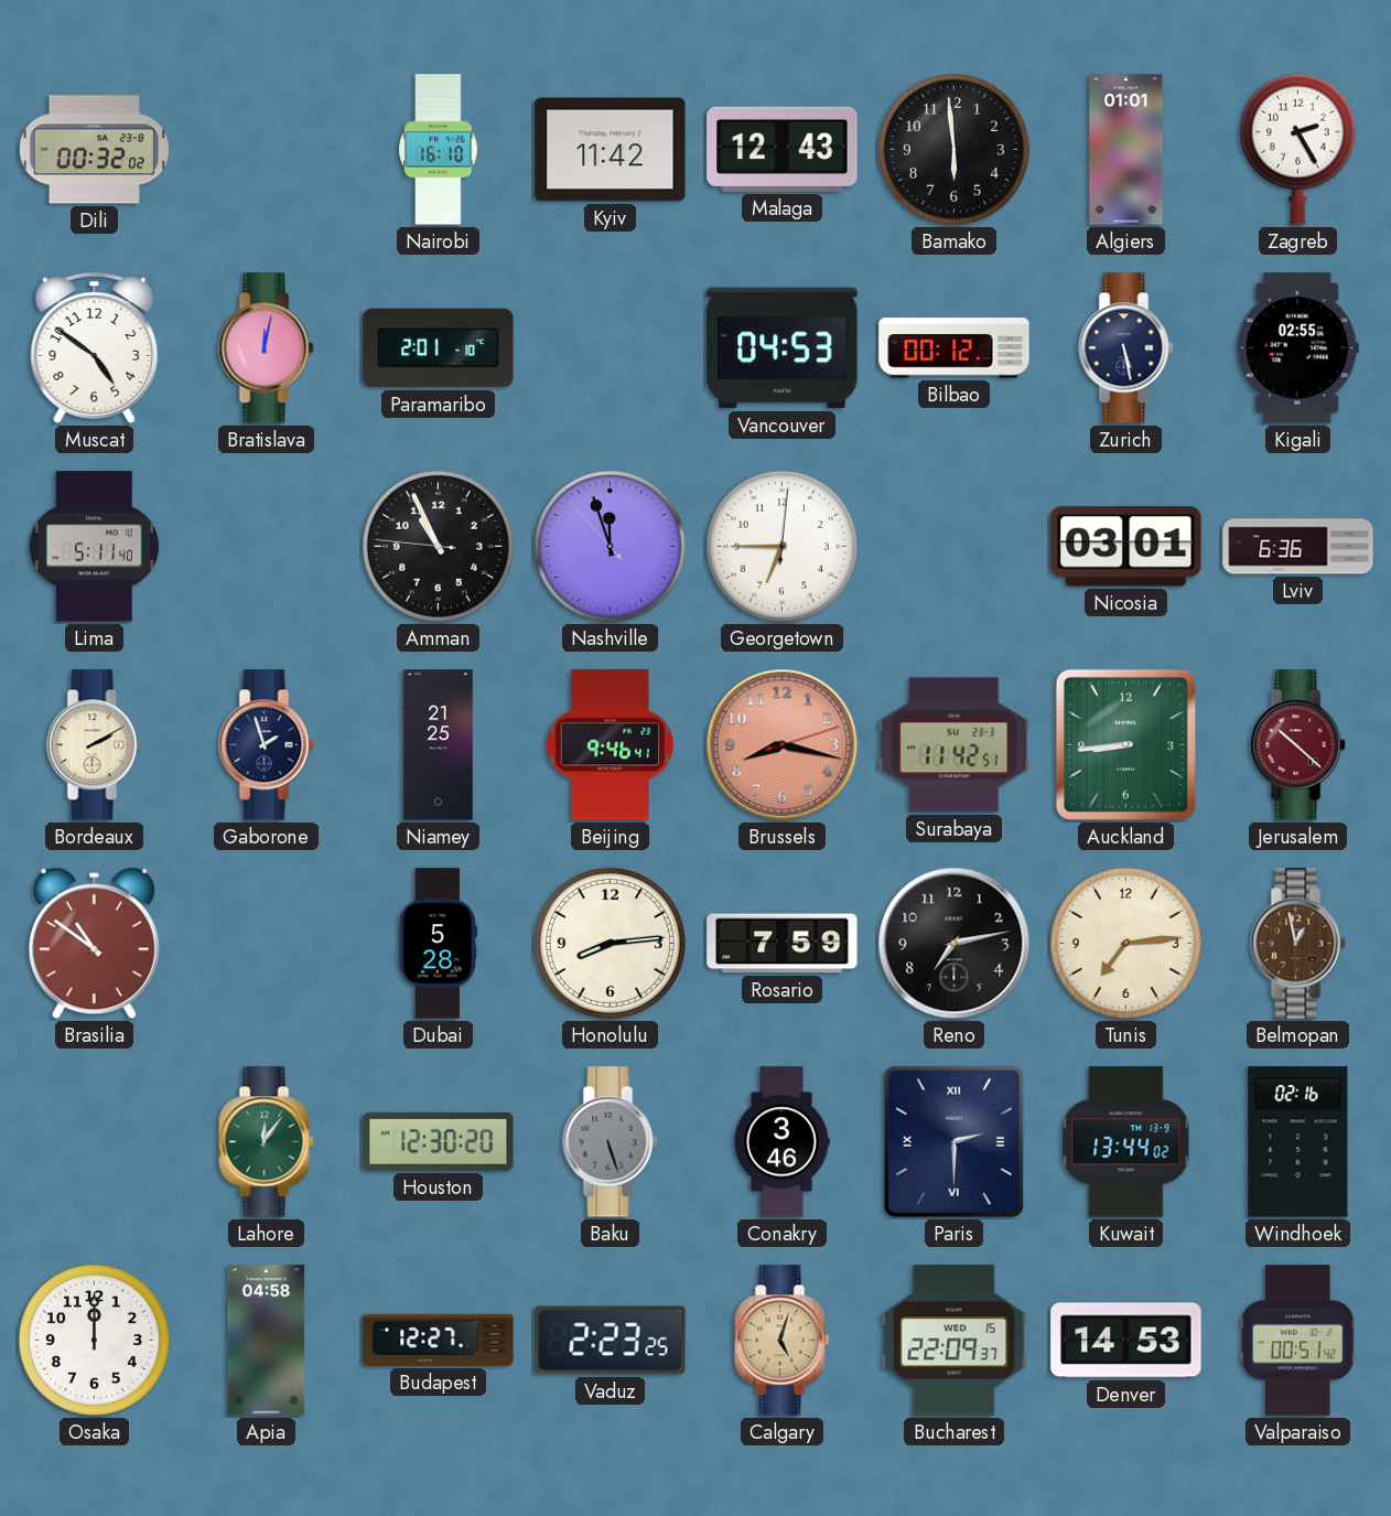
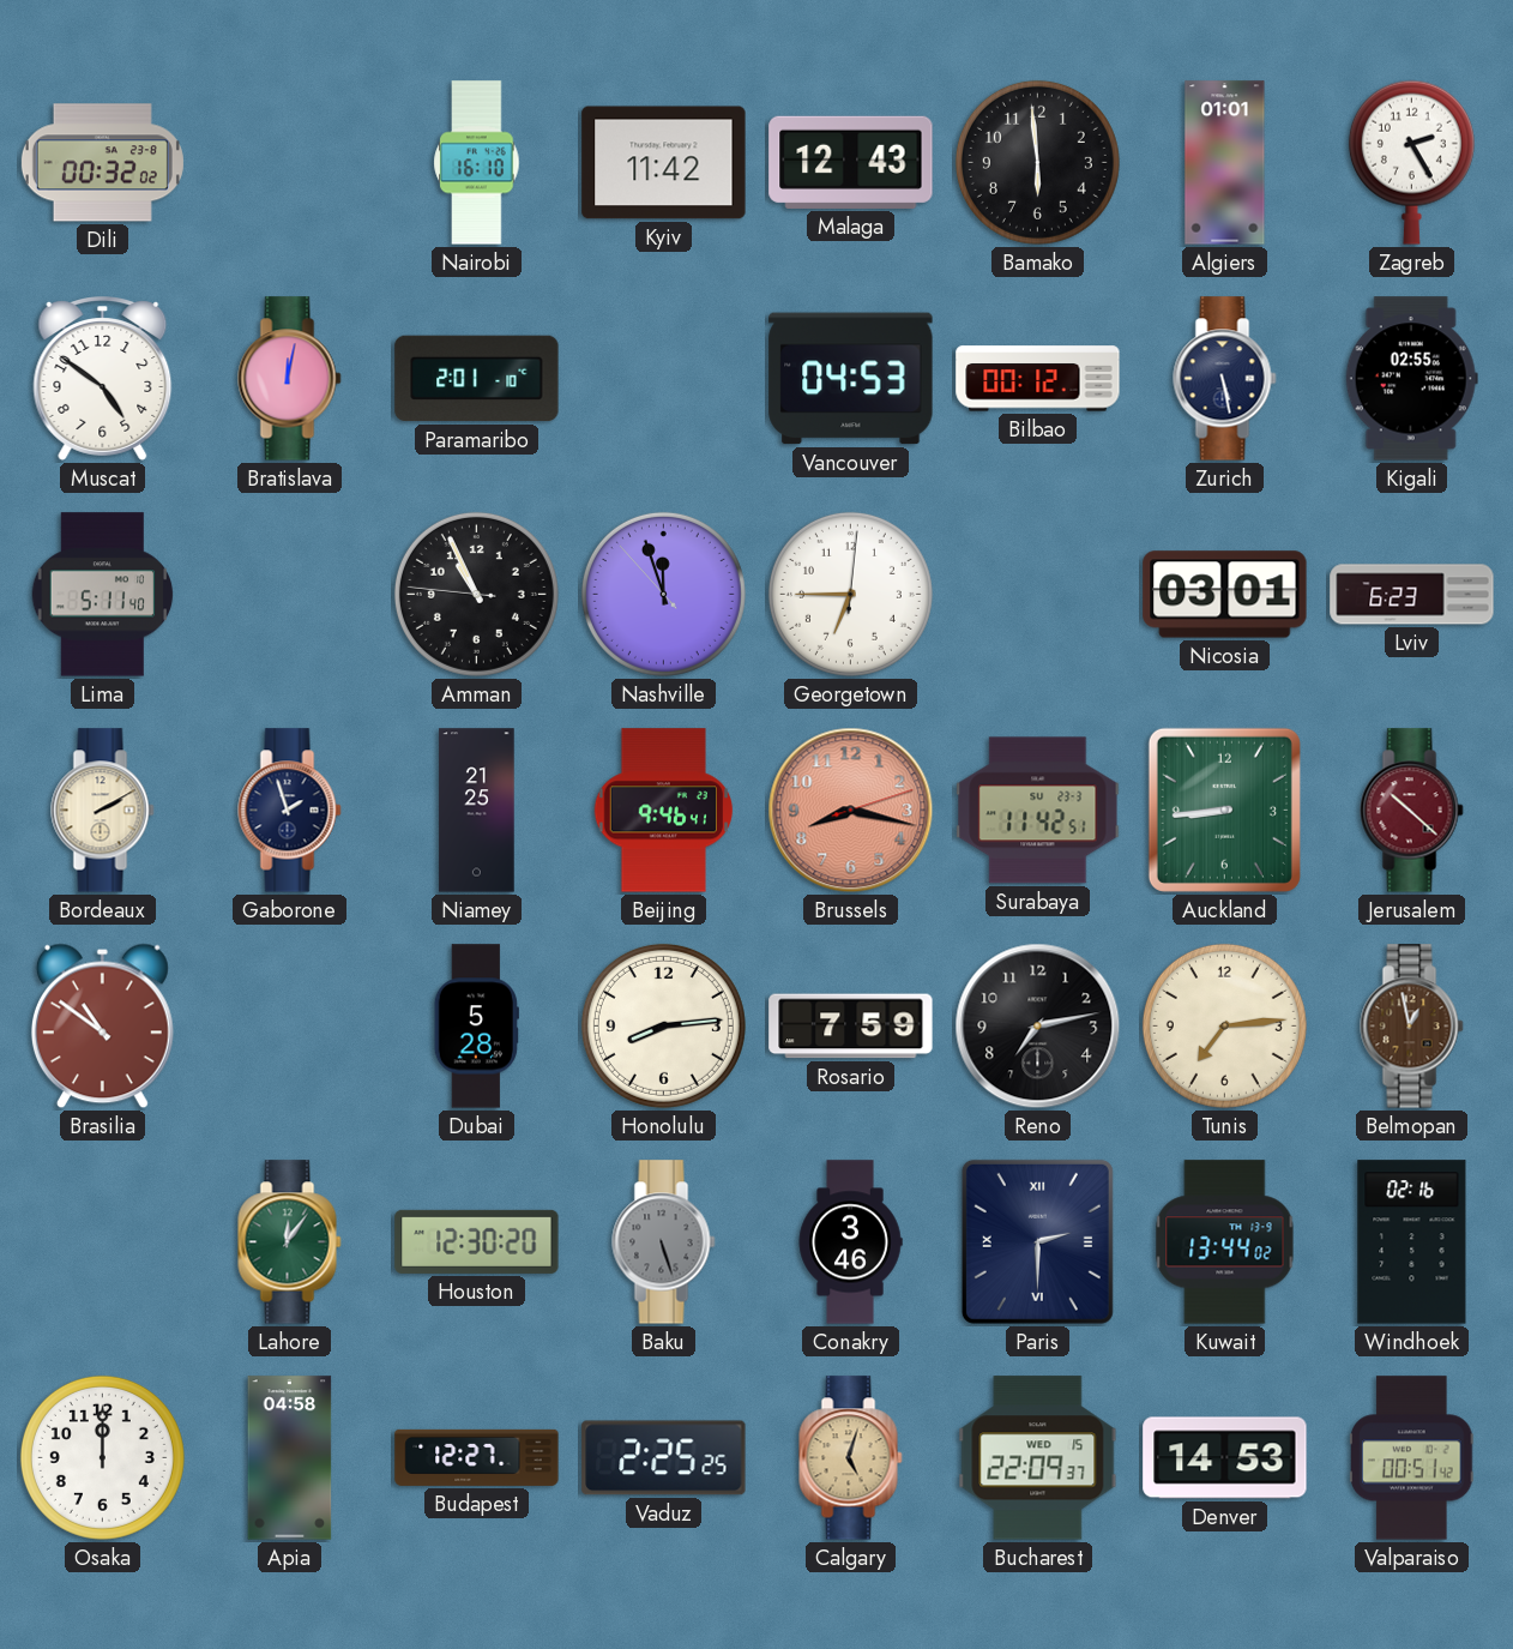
Lviv: 6:36 -> 6:23
Vaduz: 2:23 -> 2:25
